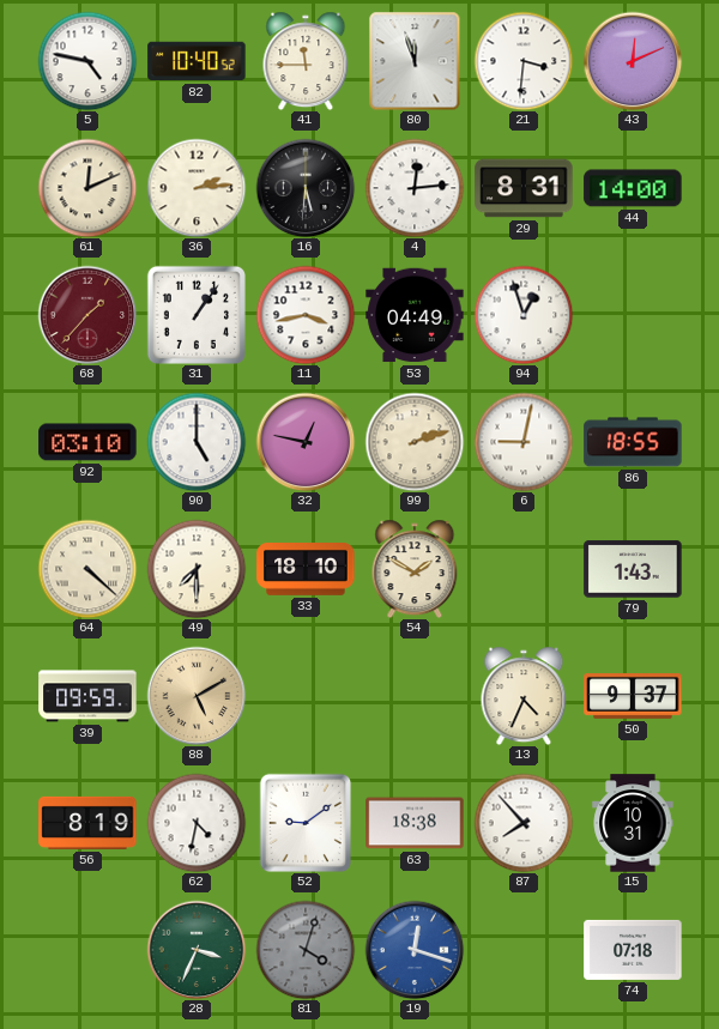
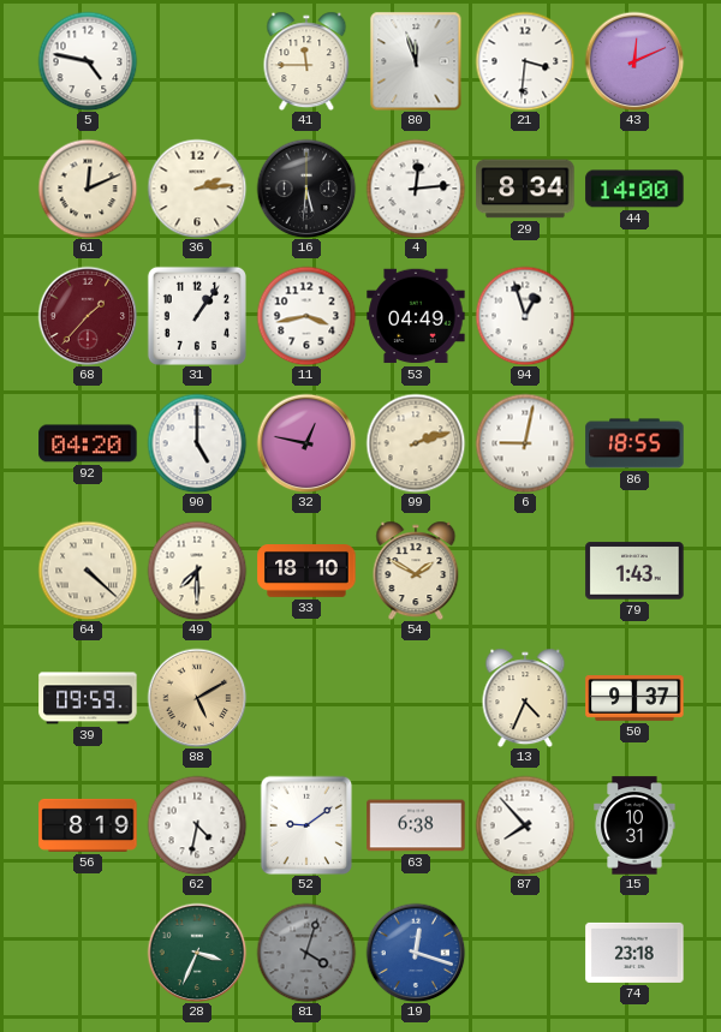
82: 10:40 -> none
29: 8:31 -> 8:34
92: 03:10 -> 04:20
63: 18:38 -> 6:38
74: 07:18 -> 23:18
